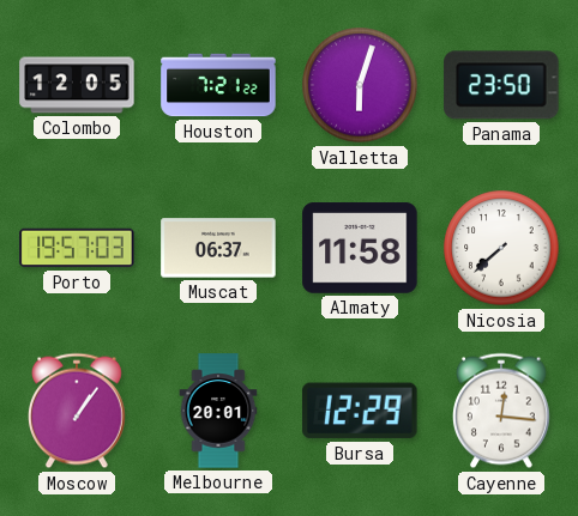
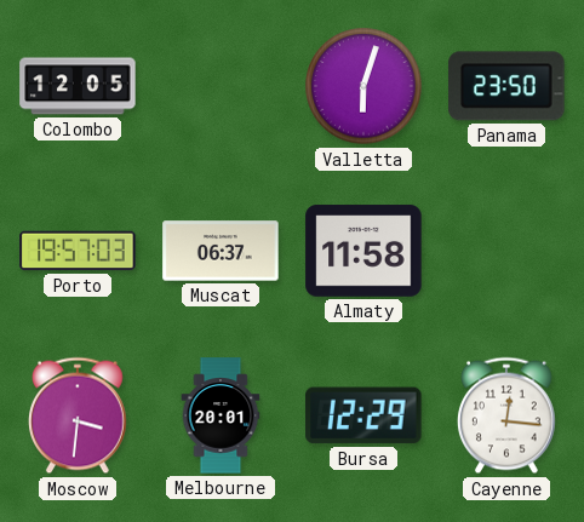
Houston: 7:21 -> none
Nicosia: 7:38 -> none
Moscow: 1:06 -> 3:31
